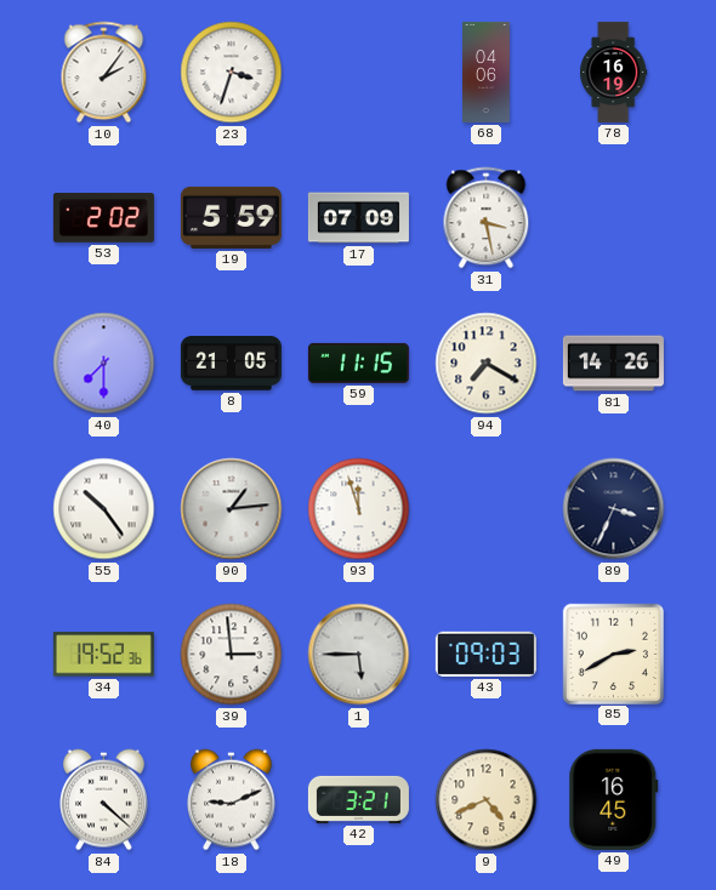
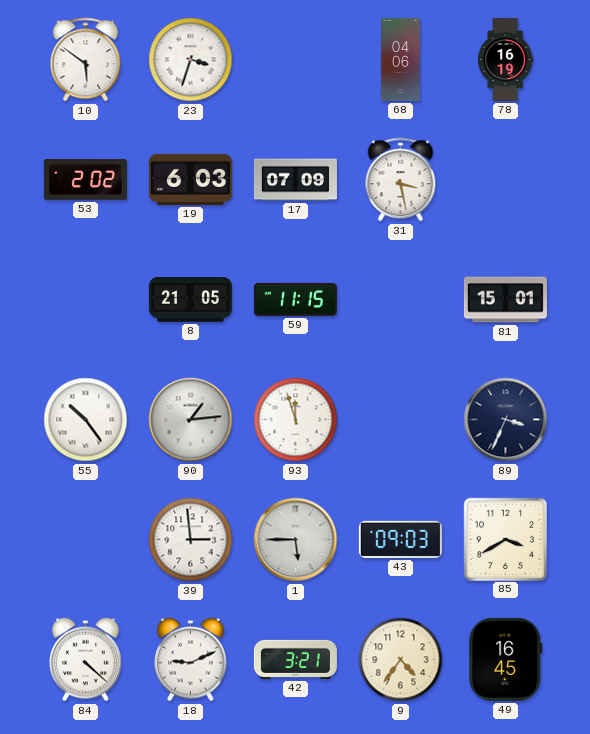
10: 2:06 -> 5:51
19: 5:59 -> 6:03
40: 7:30 -> none
94: 7:20 -> none
81: 14:26 -> 15:01
34: 19:52 -> none
85: 2:40 -> 3:40
9: 4:41 -> 4:36
